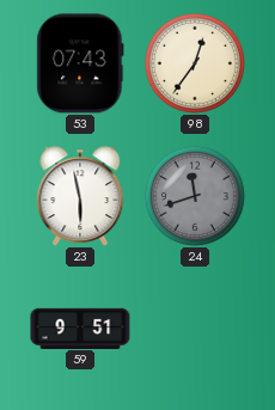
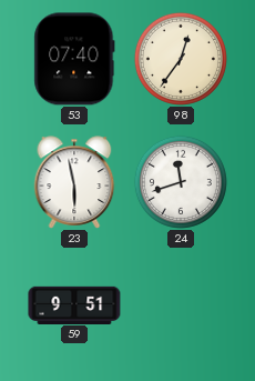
53: 07:43 -> 07:40
24 dial: grey -> white
